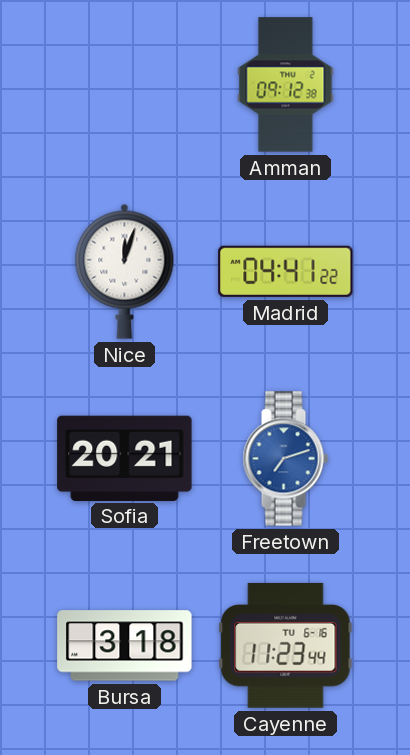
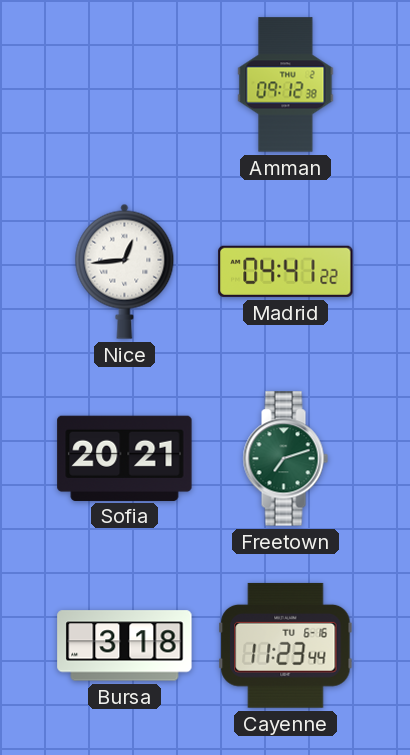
Nice: 12:03 -> 12:44
Freetown dial: blue -> green
